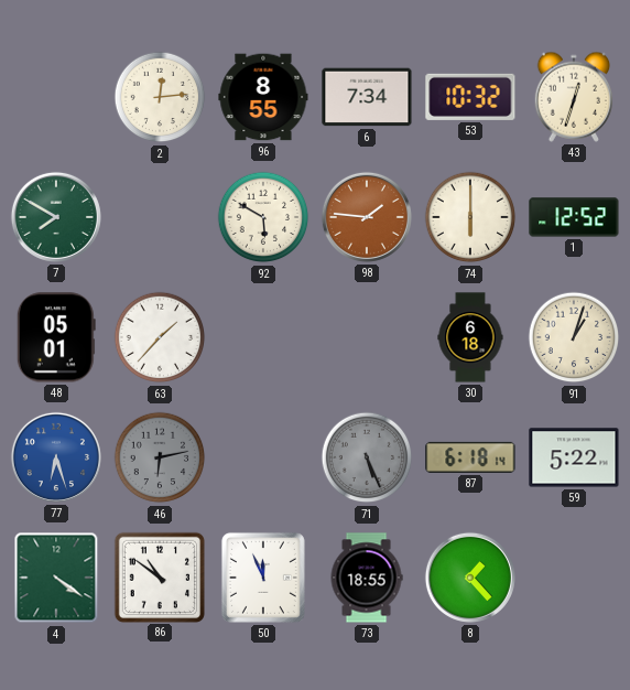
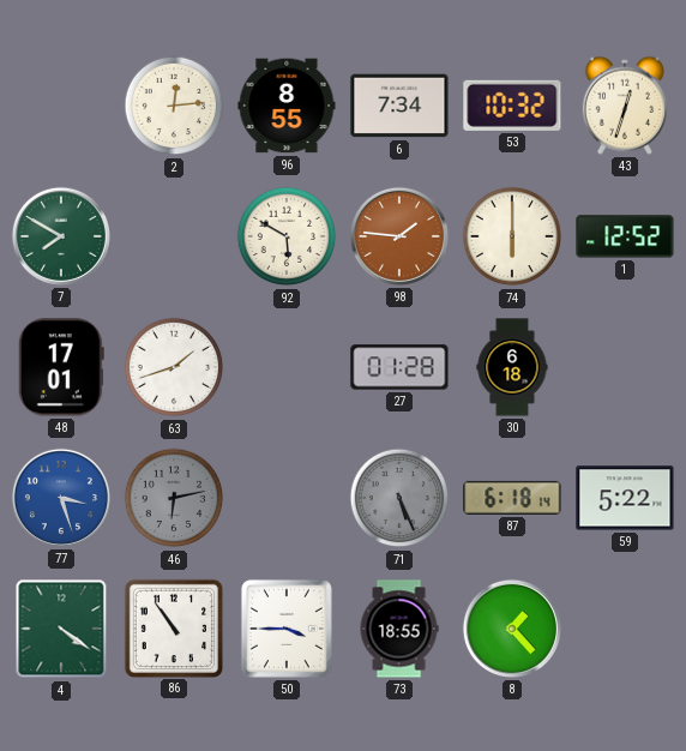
48: 05:01 -> 17:01
63: 1:37 -> 1:42
27: none -> 01:28
91: 1:03 -> none
77: 6:27 -> 3:27
86: 10:51 -> 10:54
50: 11:56 -> 3:45
